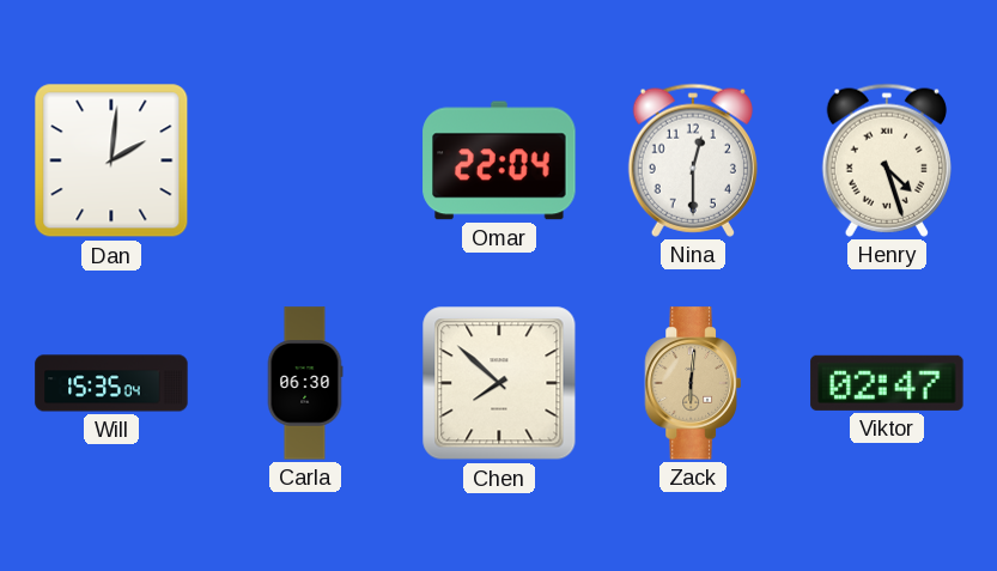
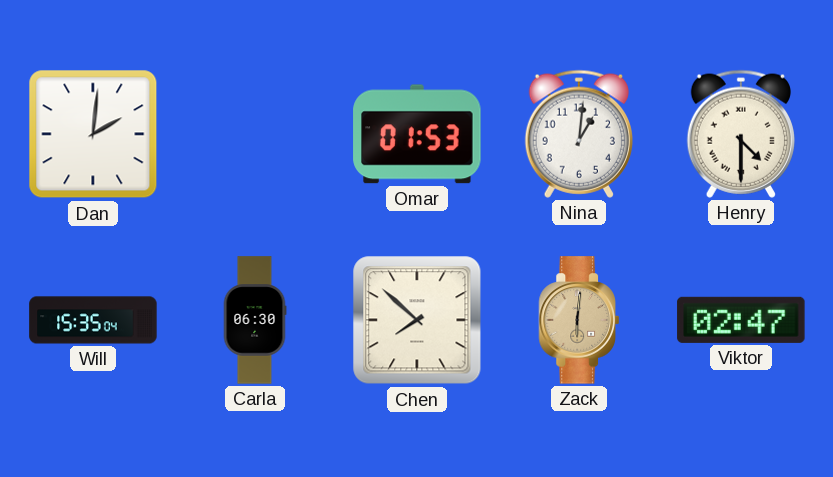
Omar: 22:04 -> 01:53
Nina: 12:30 -> 1:01
Henry: 4:27 -> 4:30
